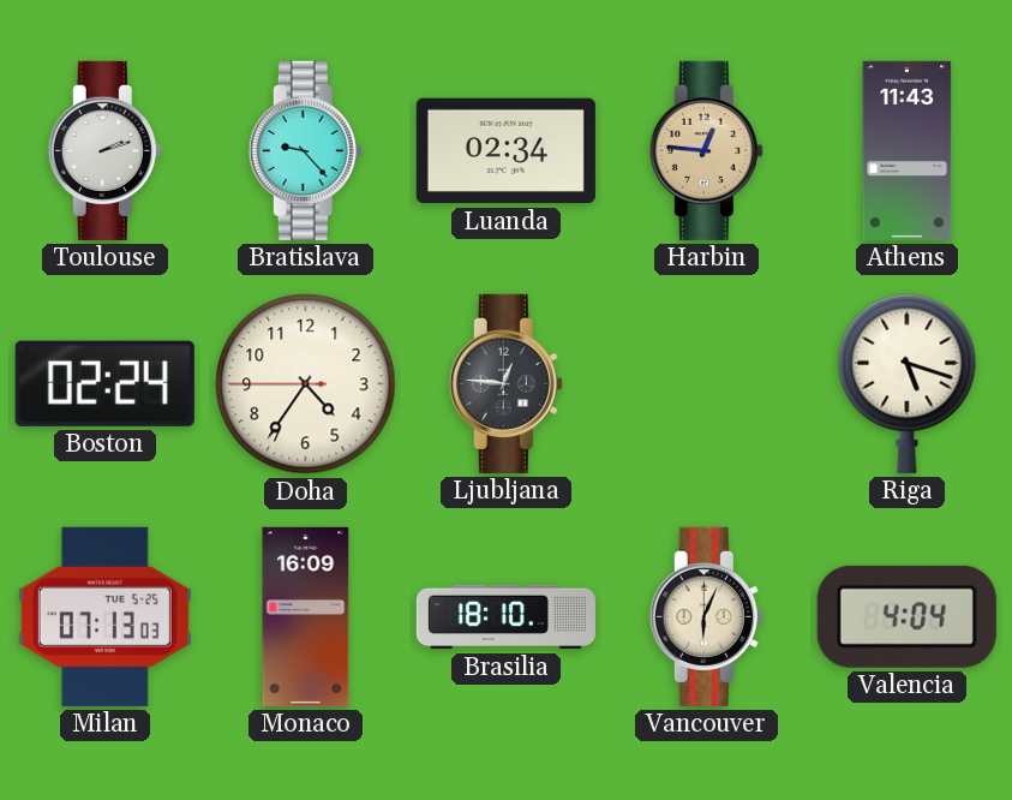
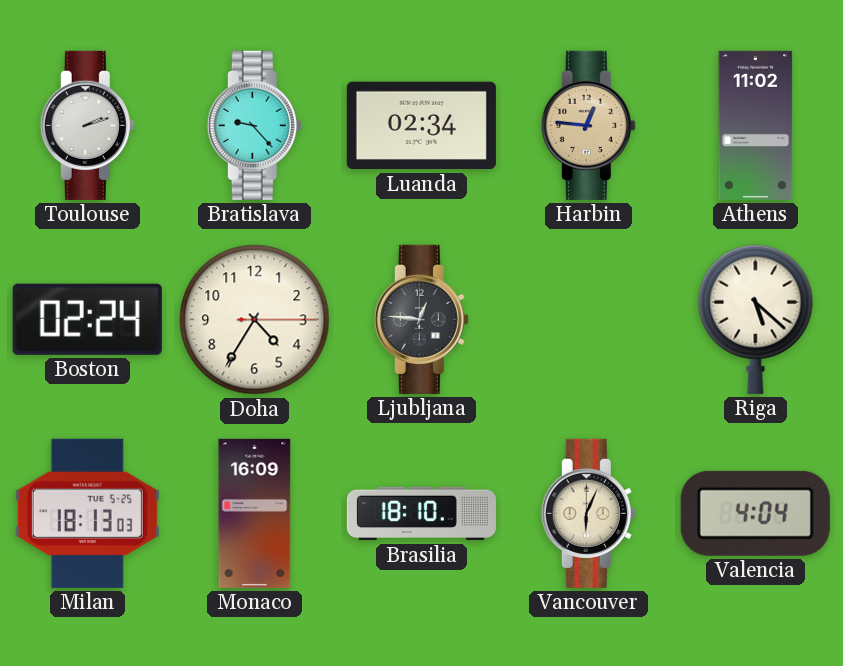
Athens: 11:43 -> 11:02
Doha: 4:35:45 -> 4:35:15
Riga: 5:18 -> 5:22
Milan: 07:13 -> 18:13
